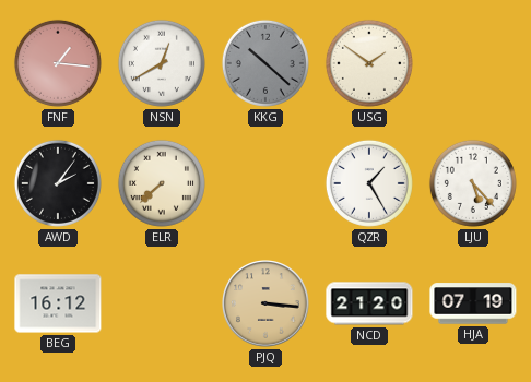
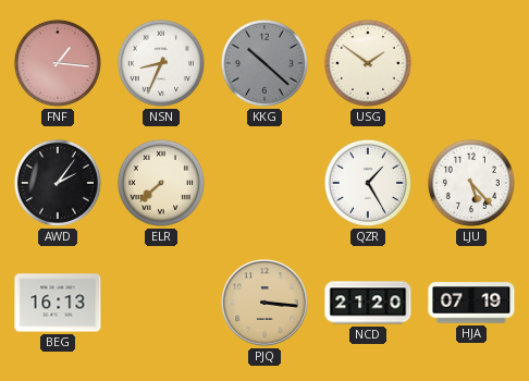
NSN: 12:40 -> 8:34
BEG: 16:12 -> 16:13
